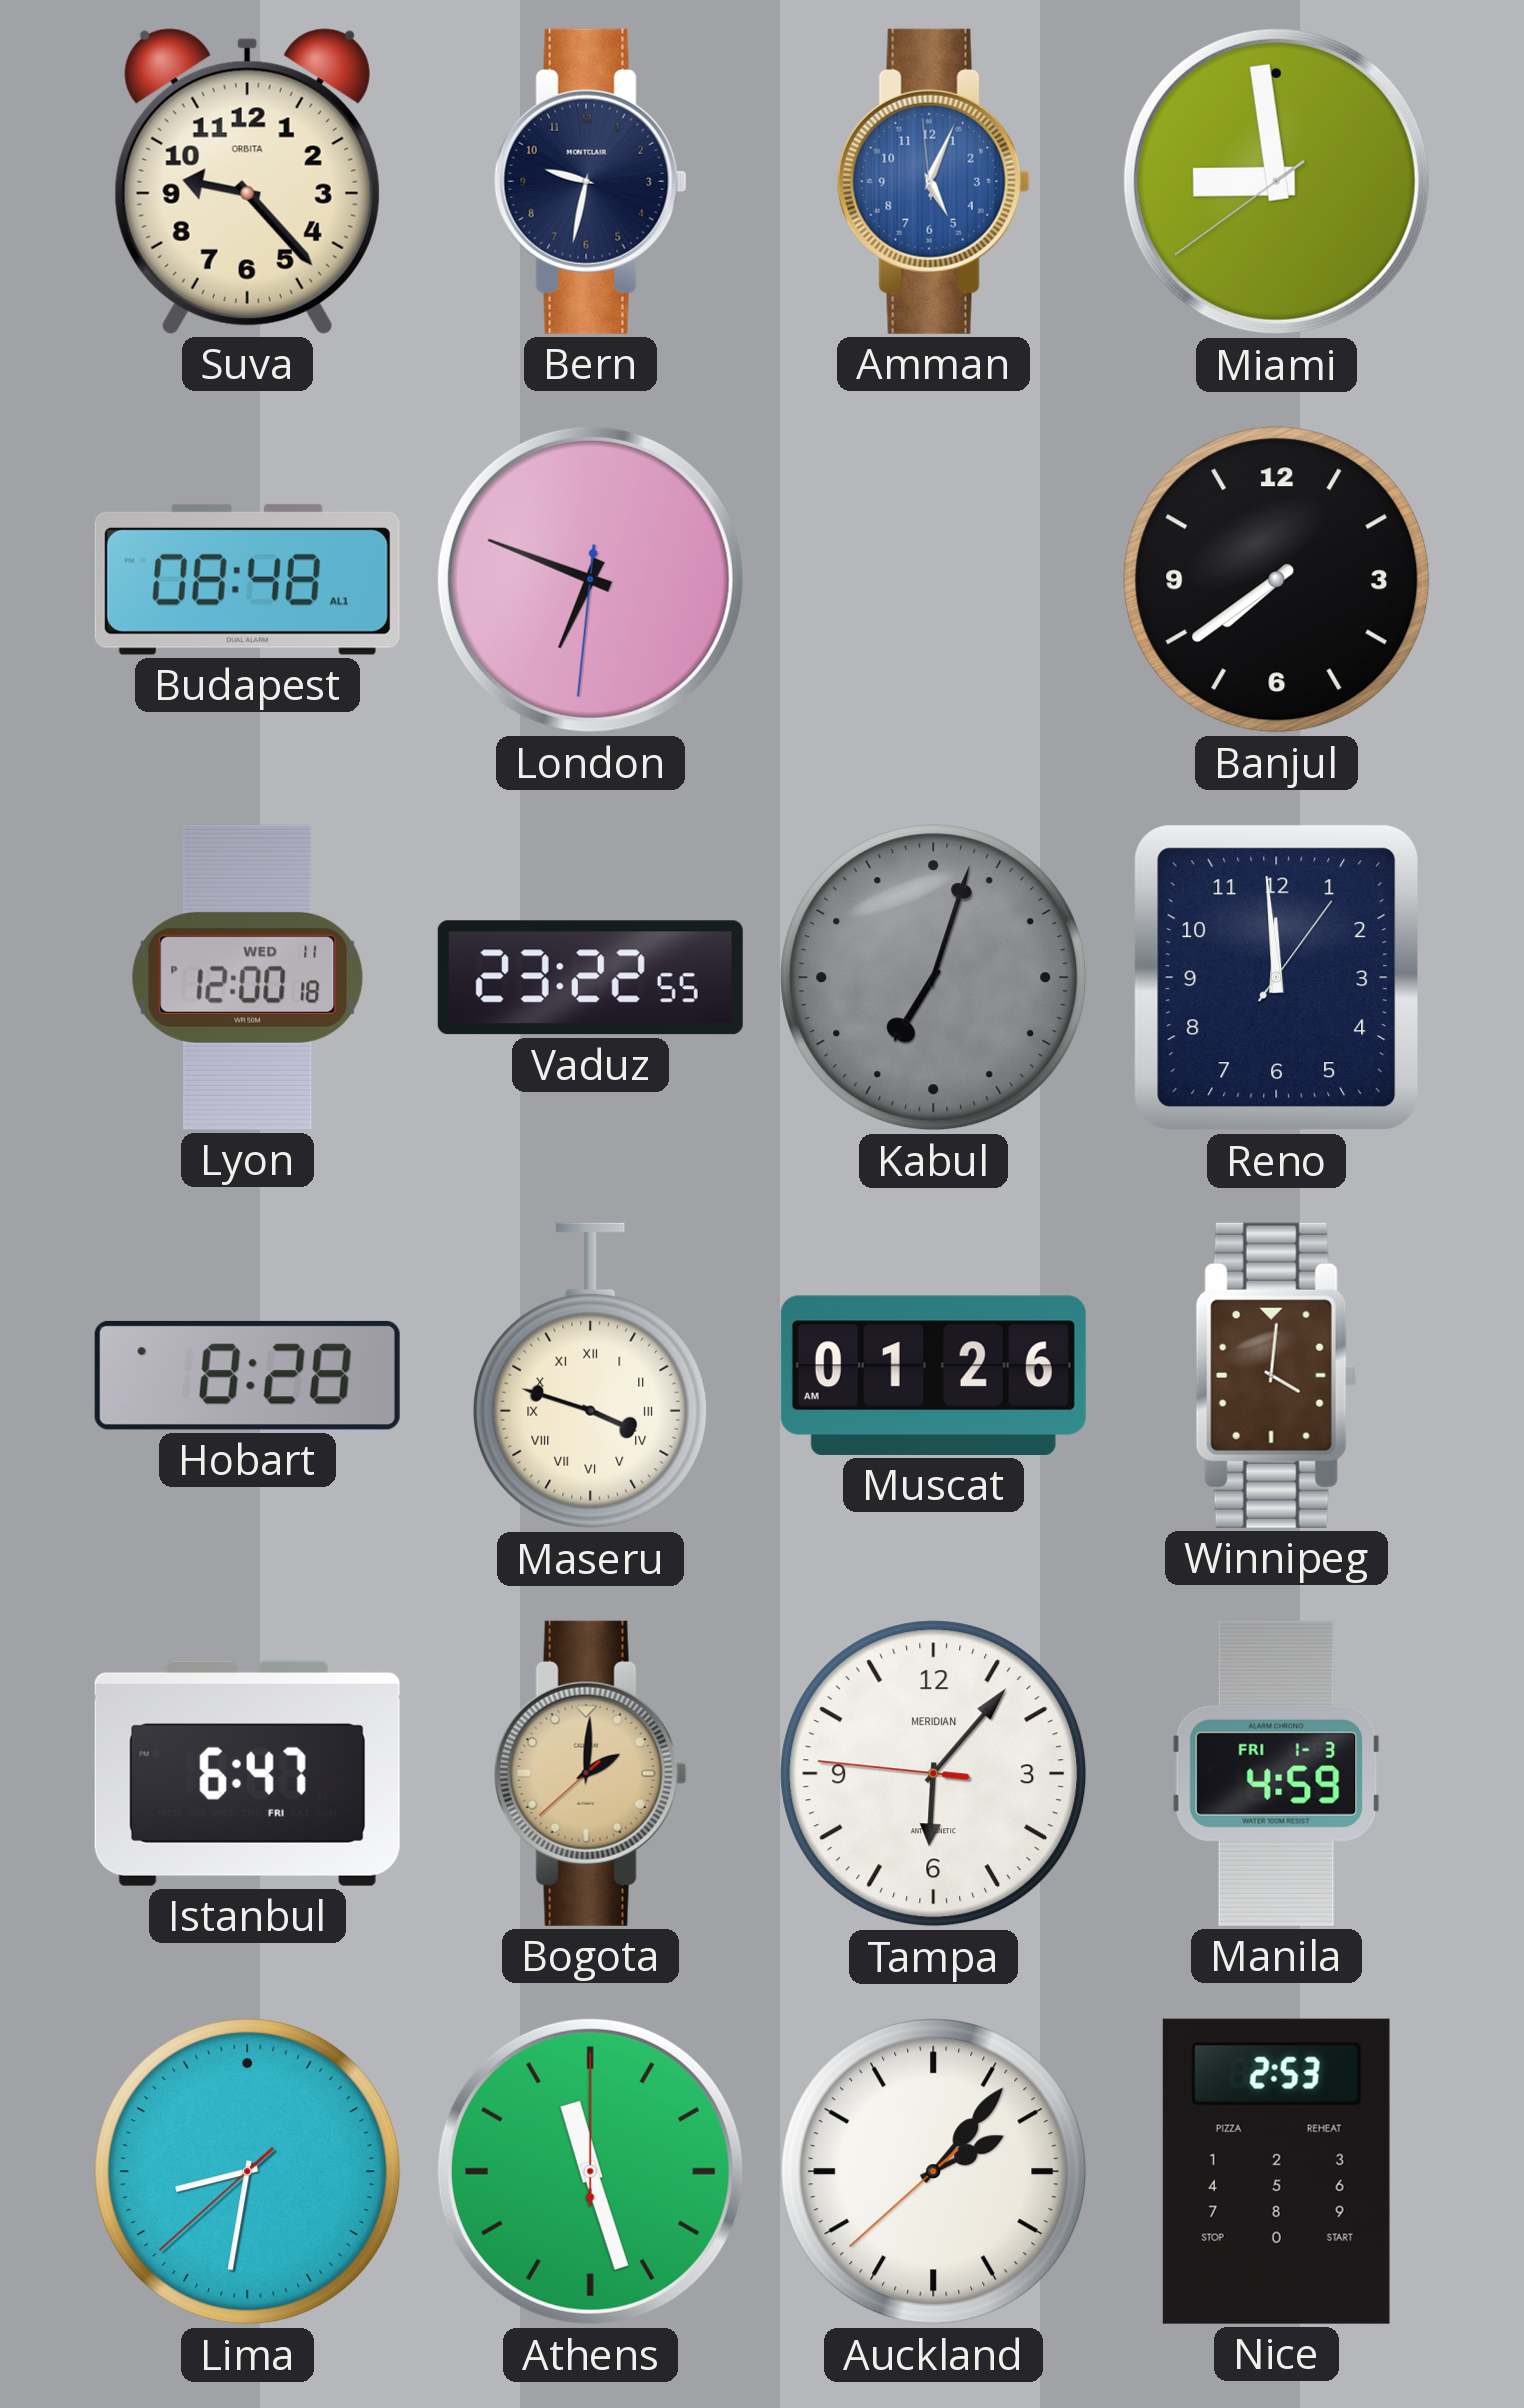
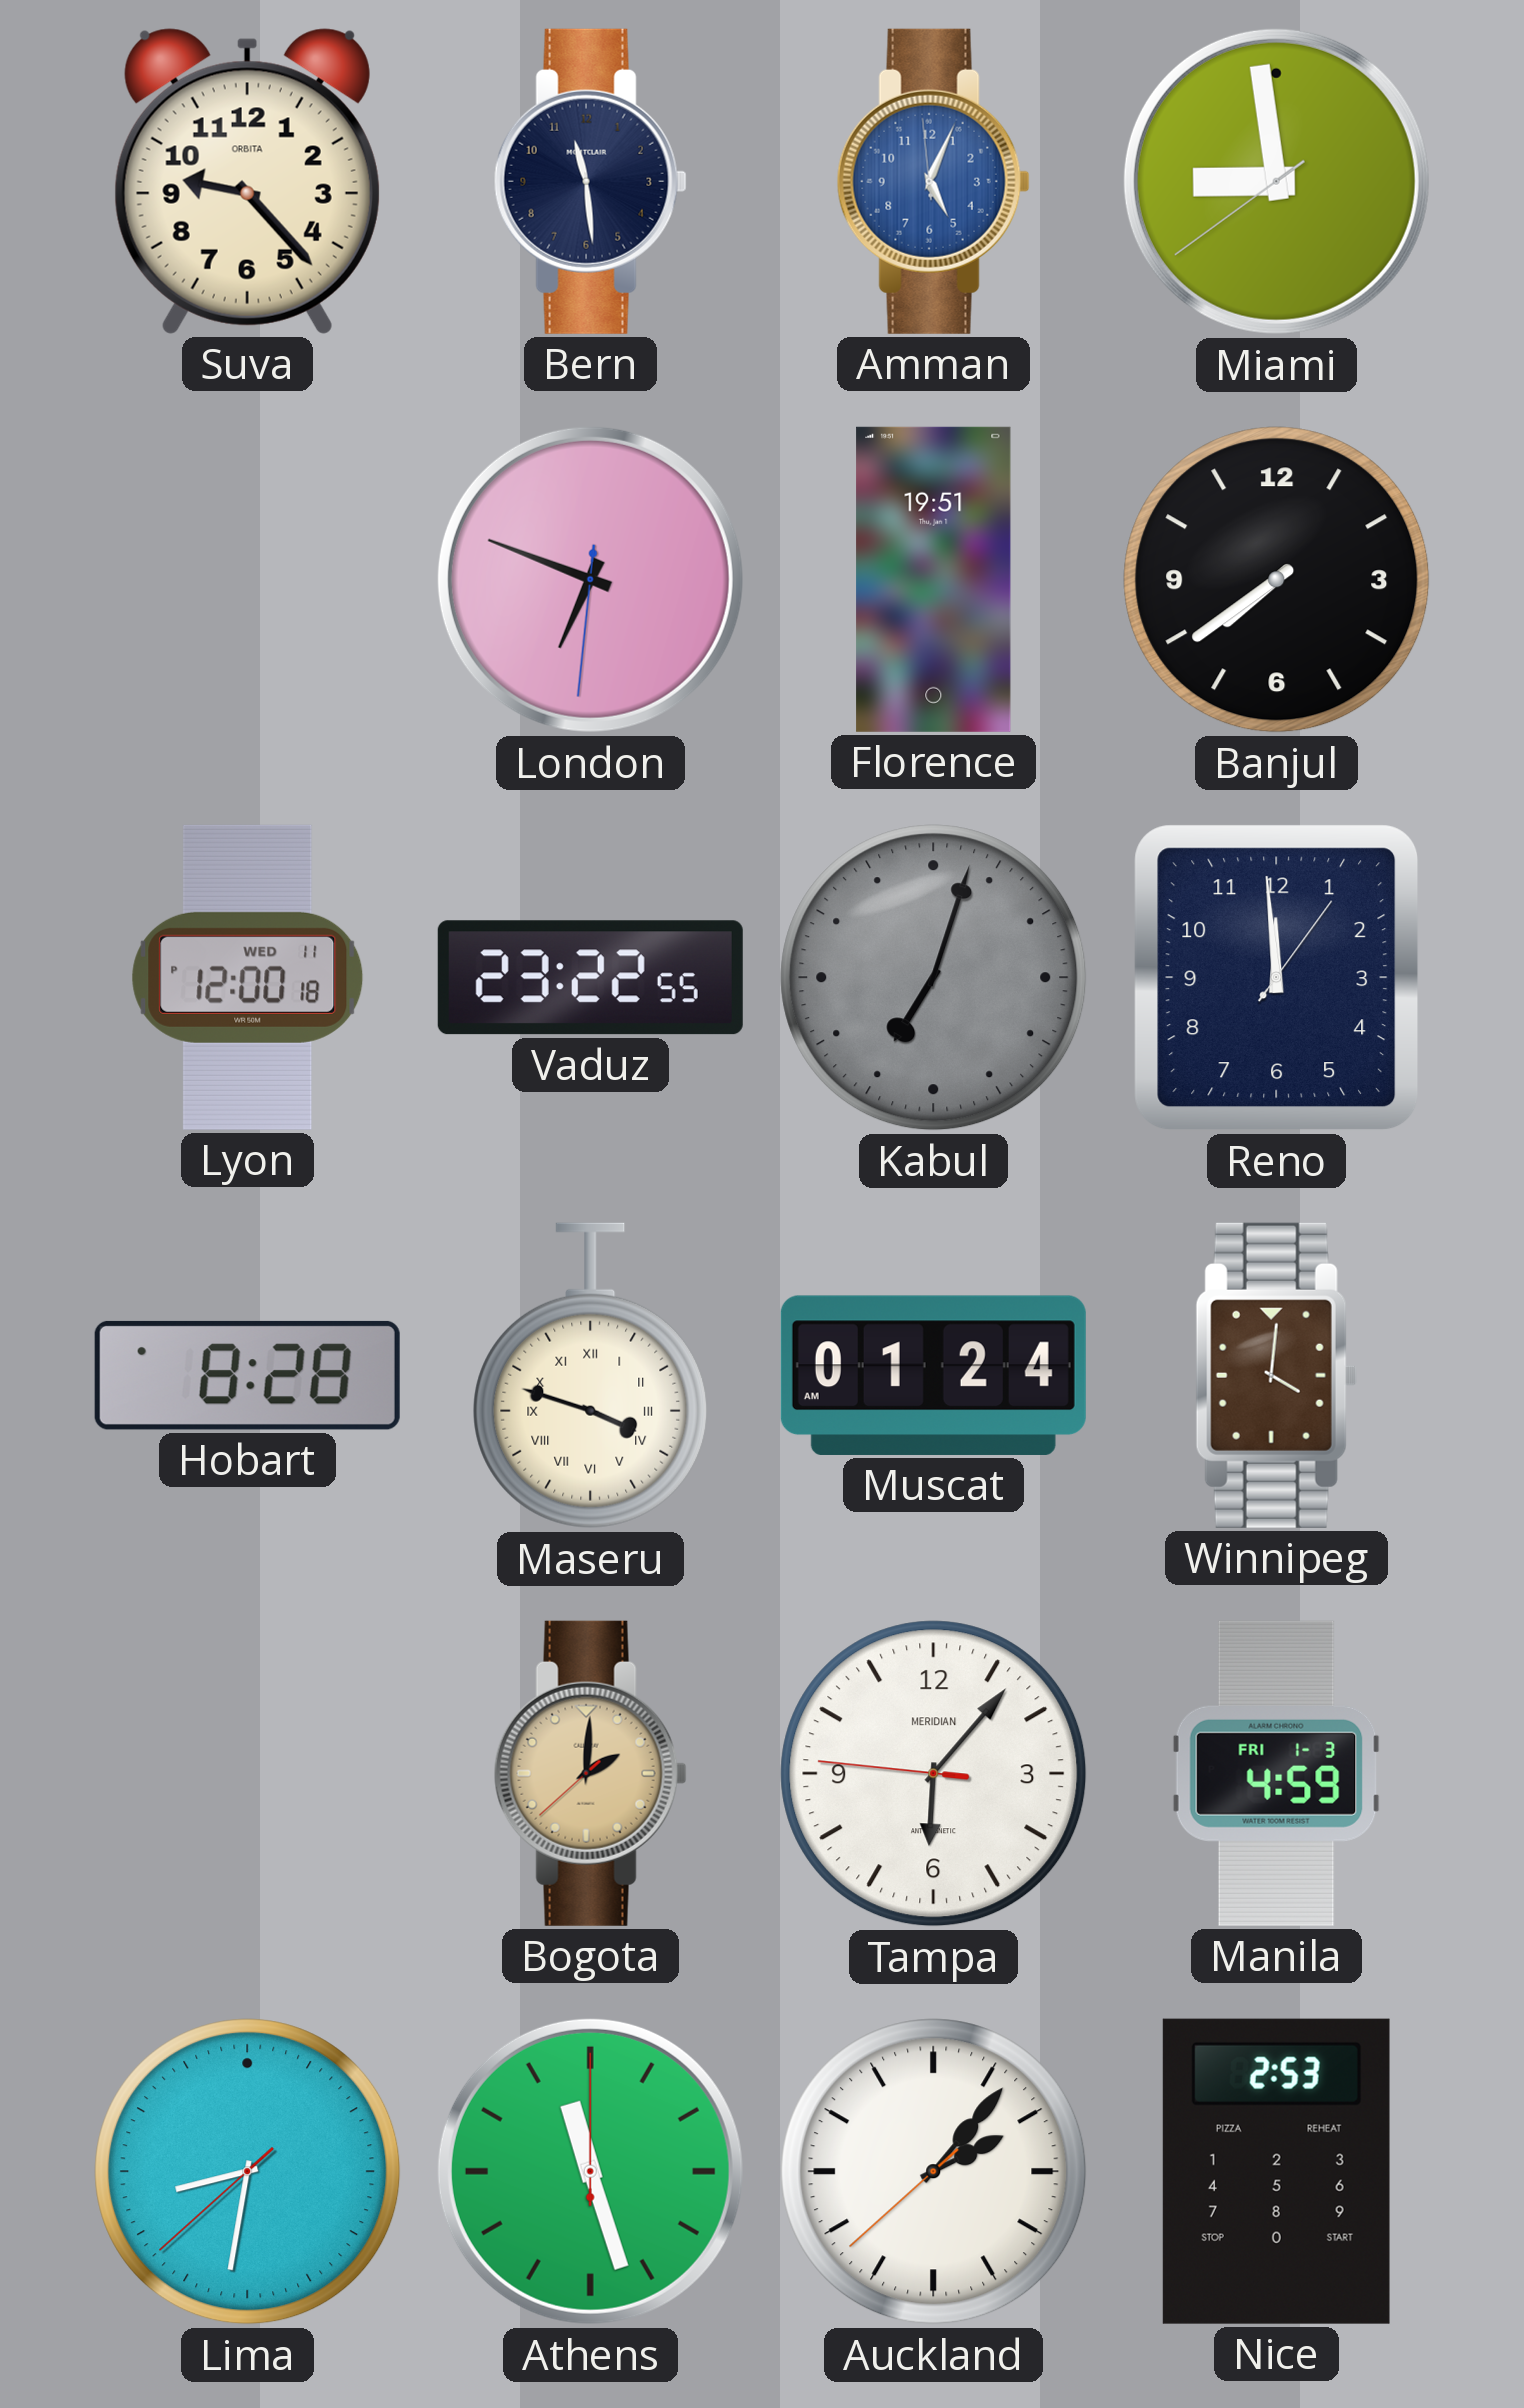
Bern: 9:32 -> 11:29
Budapest: 08:48 -> none
Florence: none -> 19:51
Muscat: 01:26 -> 01:24
Istanbul: 6:47 -> none
